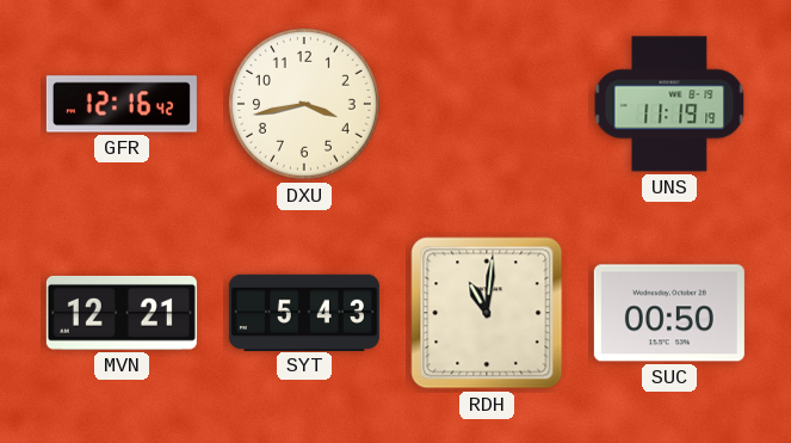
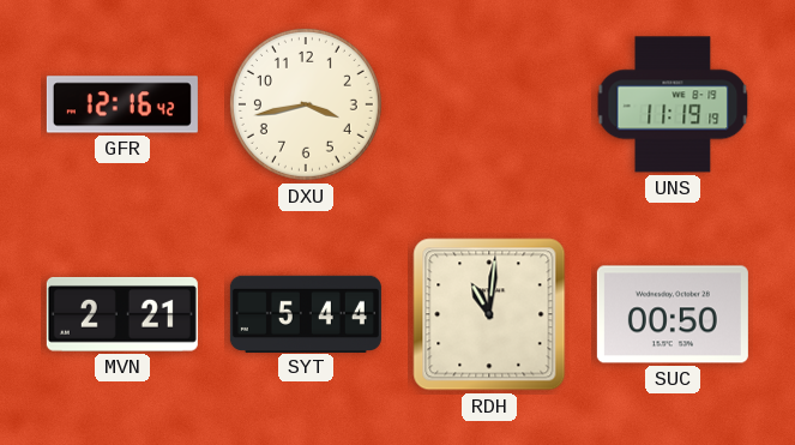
MVN: 12:21 -> 2:21
SYT: 5:43 -> 5:44
